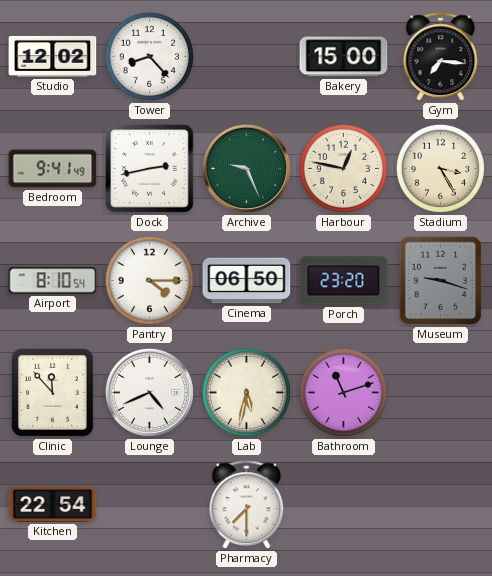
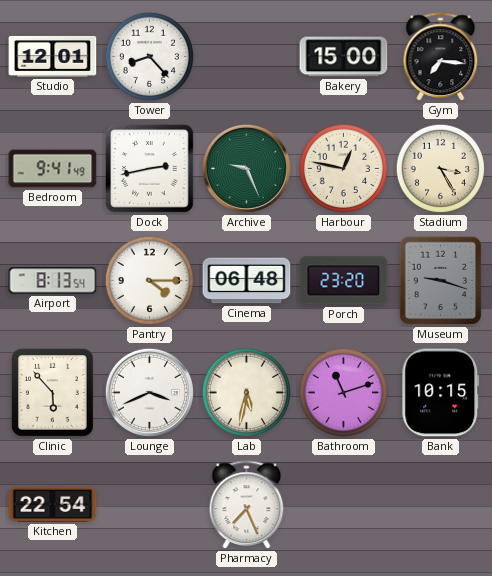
Studio: 12:02 -> 12:01
Airport: 8:10 -> 8:13
Cinema: 06:50 -> 06:48
Clinic: 11:53 -> 5:53
Lounge: 4:41 -> 3:41
Bank: none -> 10:15
Pharmacy: 7:30 -> 7:26
